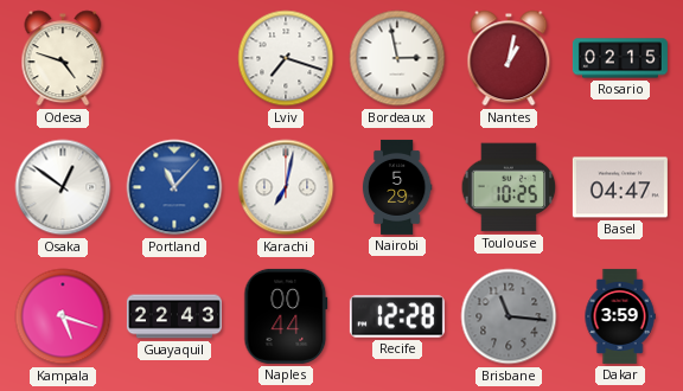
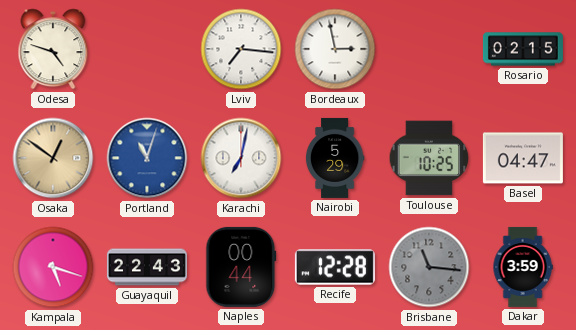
Lviv: 7:18 -> 7:16
Nantes: 1:02 -> none
Osaka dial: white -> champagne
Portland: 11:07 -> 11:03
